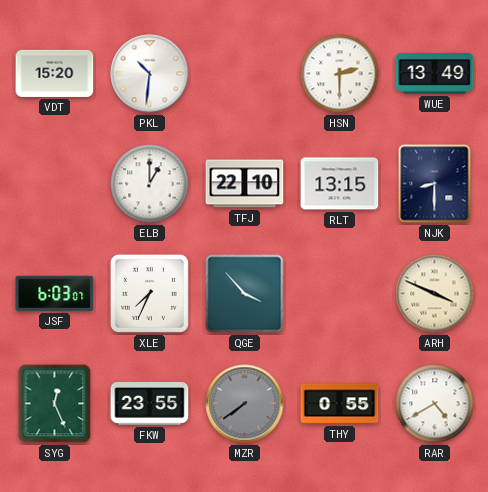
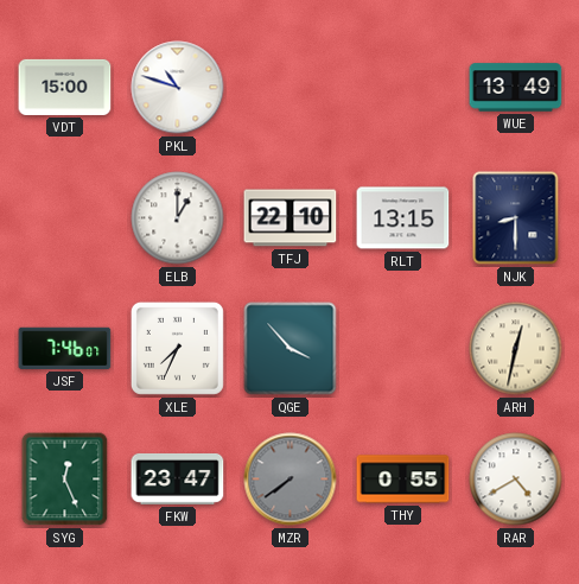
VDT: 15:20 -> 15:00
PKL: 10:31 -> 10:48
HSN: 2:30 -> none
JSF: 6:03 -> 7:46
ARH: 3:49 -> 12:32
FKW: 23:55 -> 23:47
